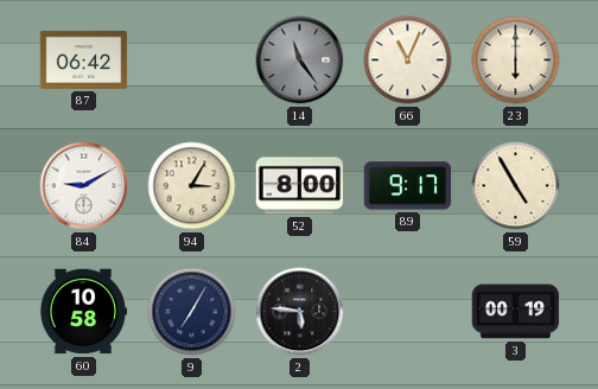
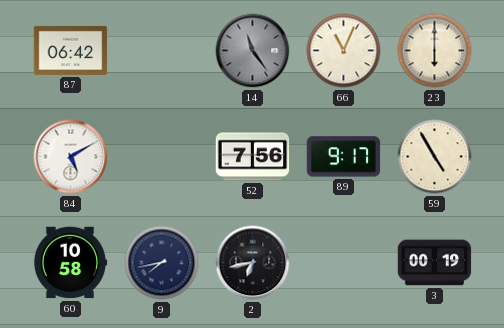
84: 9:10 -> 5:10
94: 3:05 -> none
52: 8:00 -> 7:56
9: 7:05 -> 7:43
2: 5:46 -> 6:43
